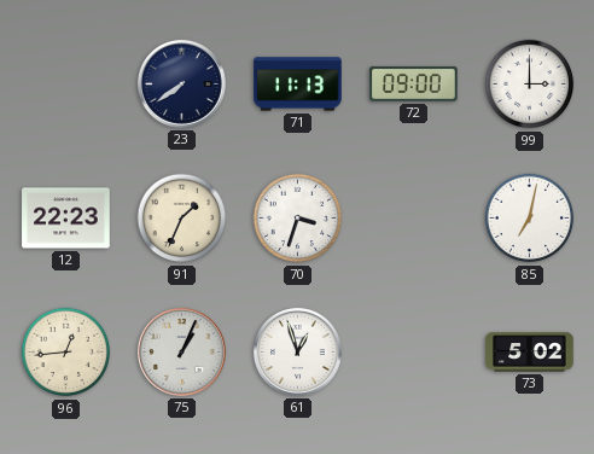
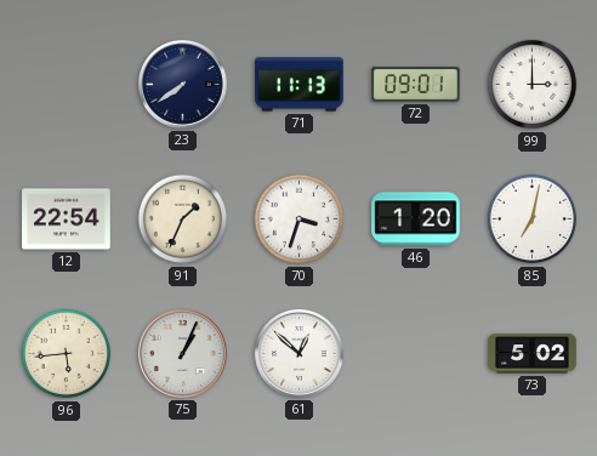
72: 09:00 -> 09:01
12: 22:23 -> 22:54
46: none -> 1:20
96: 12:44 -> 5:44
61: 12:57 -> 12:52
